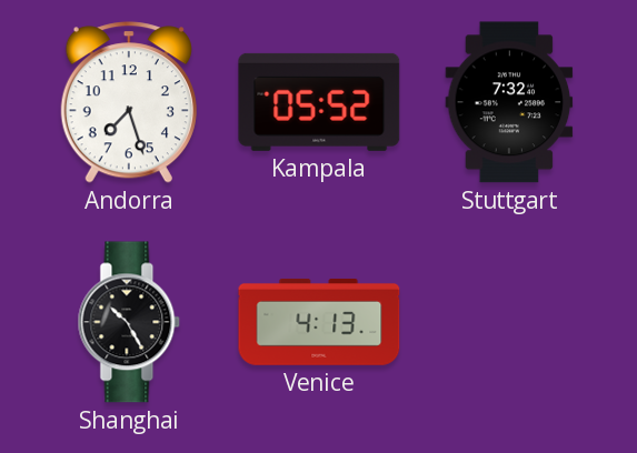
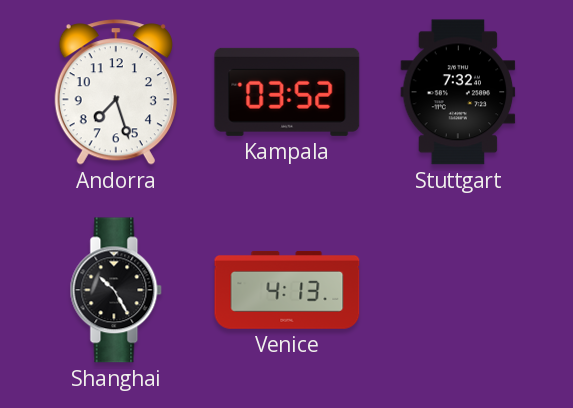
Kampala: 05:52 -> 03:52
